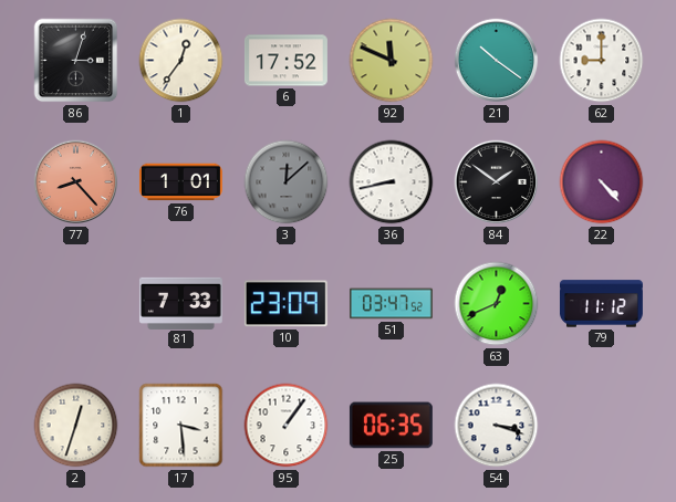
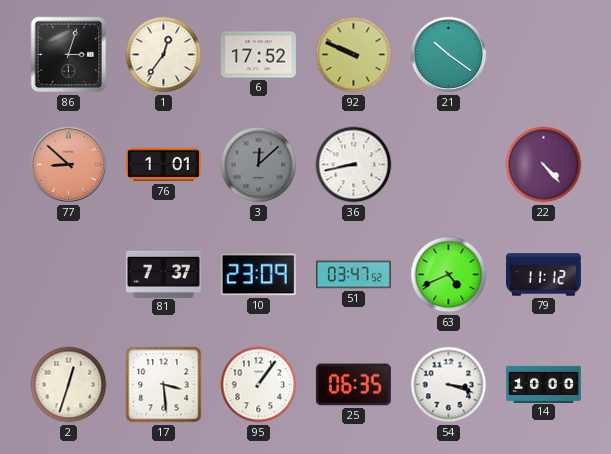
92: 11:49 -> 9:49
62: 9:00 -> none
77: 8:23 -> 8:52
84: 1:51 -> none
81: 7:33 -> 7:37
63: 12:41 -> 4:41
14: none -> 10:00
